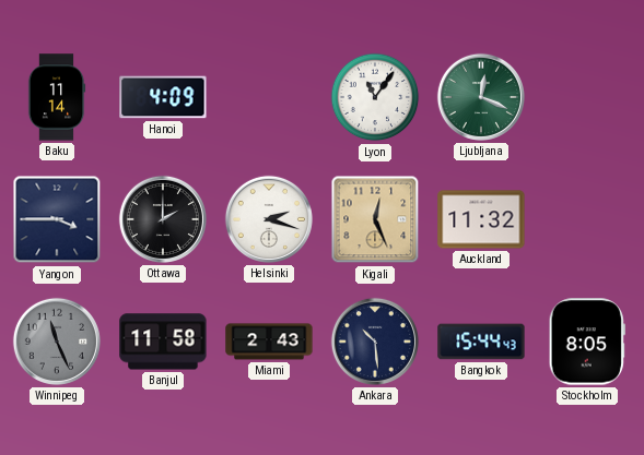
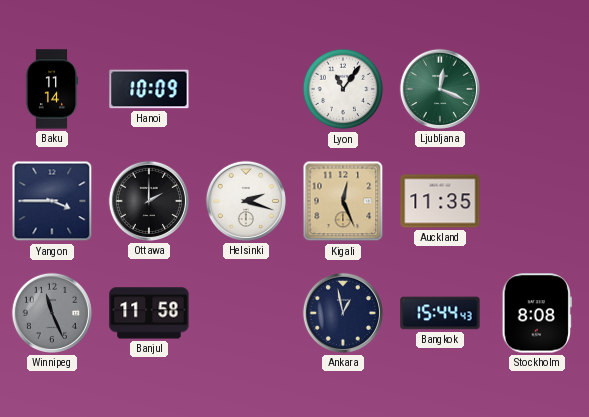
Hanoi: 4:09 -> 10:09
Auckland: 11:32 -> 11:35
Miami: 2:43 -> none
Ankara: 10:29 -> 12:58
Stockholm: 8:05 -> 8:08
